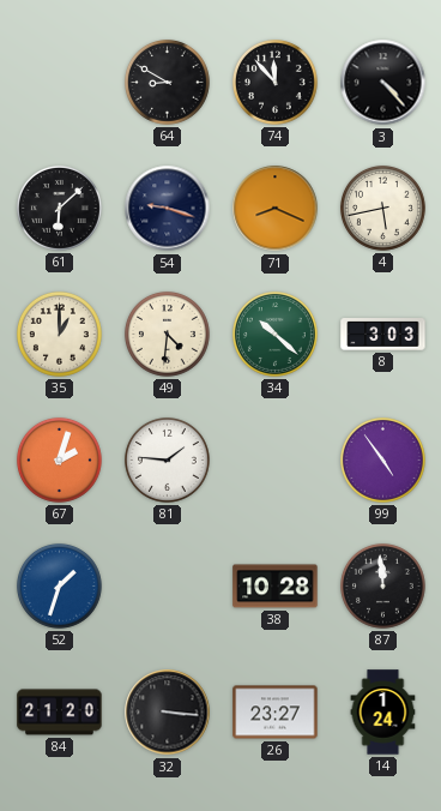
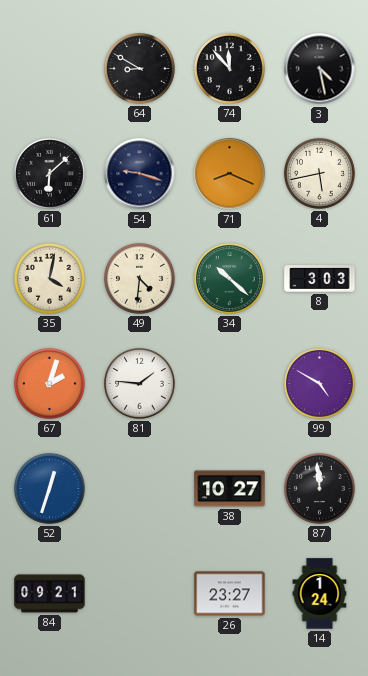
3: 4:23 -> 4:28
35: 1:00 -> 4:02
99: 4:54 -> 4:50
52: 1:33 -> 12:33
38: 10:28 -> 10:27
84: 21:20 -> 09:21
32: 3:16 -> none
